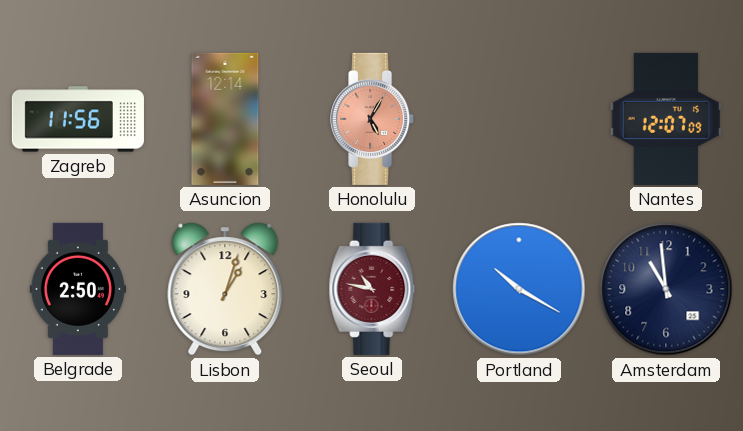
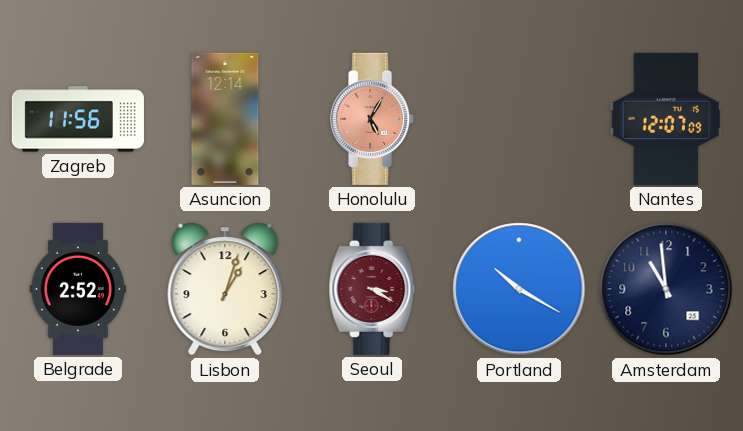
Belgrade: 2:50 -> 2:52
Seoul: 10:47 -> 3:20
